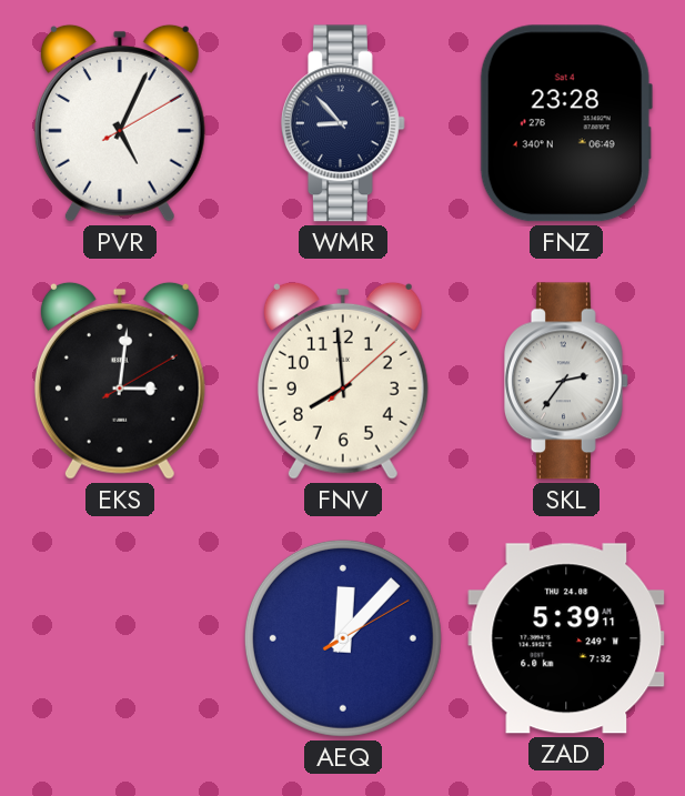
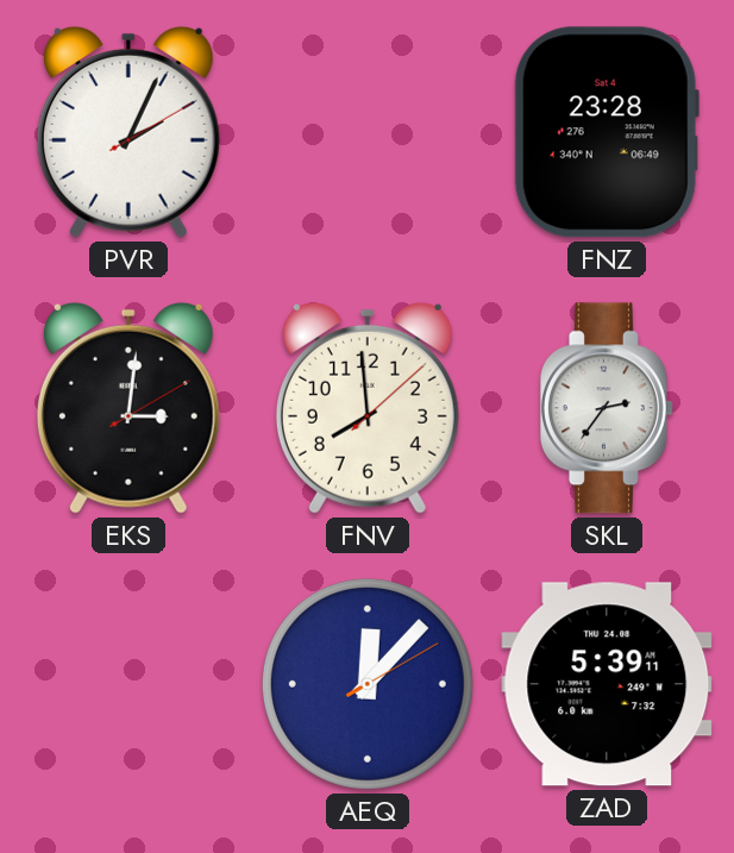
PVR: 5:04 -> 2:04
WMR: 8:53 -> none
